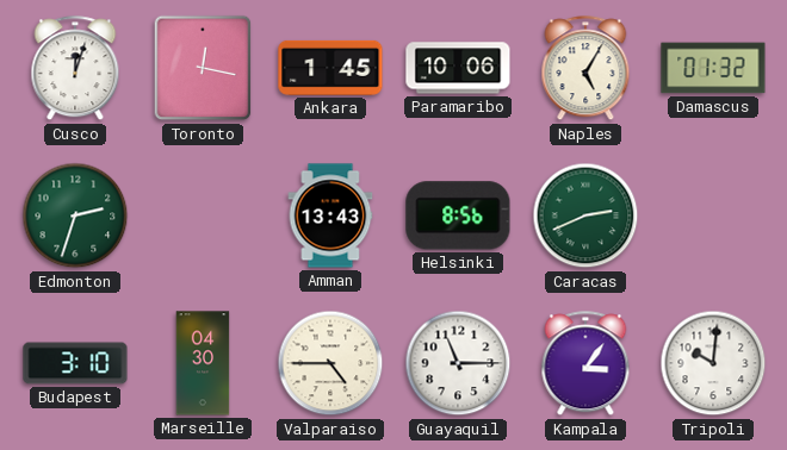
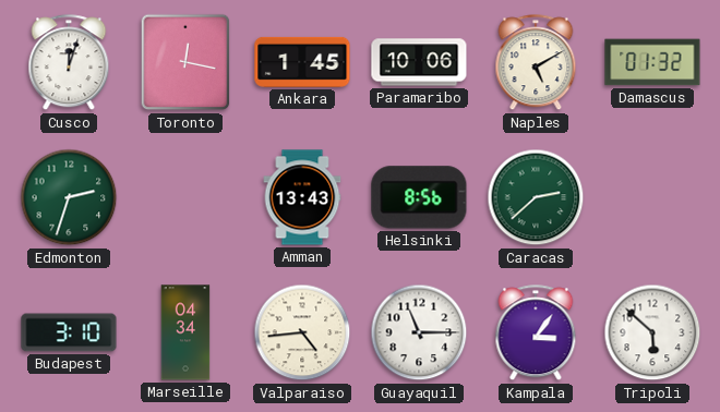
Naples: 5:05 -> 5:10
Caracas: 2:41 -> 2:38
Marseille: 04:30 -> 04:34
Valparaiso: 4:45 -> 4:44
Tripoli: 10:01 -> 5:52
